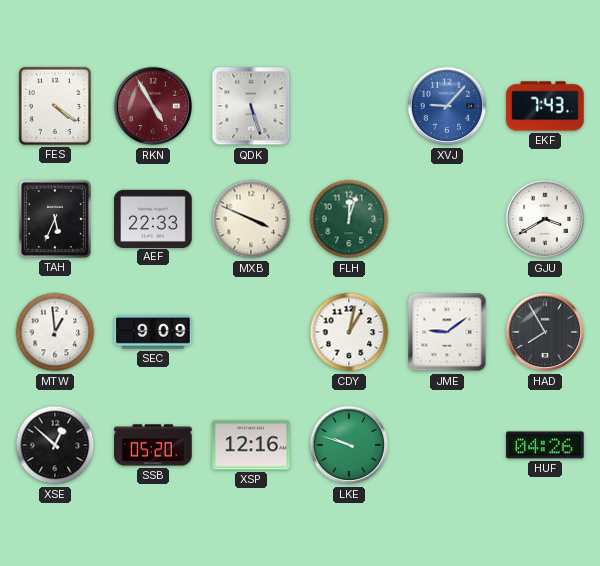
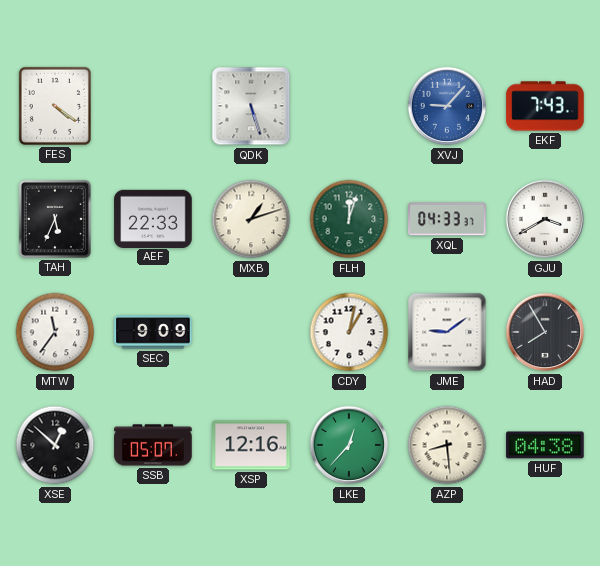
RKN: 4:55 -> none
MXB: 3:49 -> 1:12
XQL: none -> 04:33
MTW: 12:59 -> 11:36
SSB: 05:20 -> 05:07
LKE: 9:48 -> 12:37
AZP: none -> 8:29
HUF: 04:26 -> 04:38
